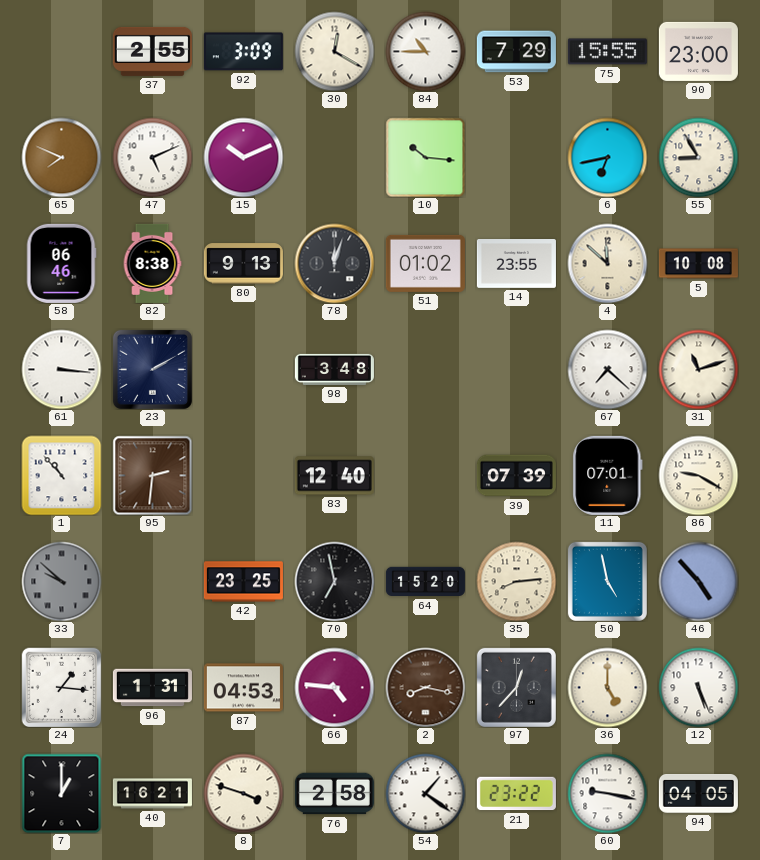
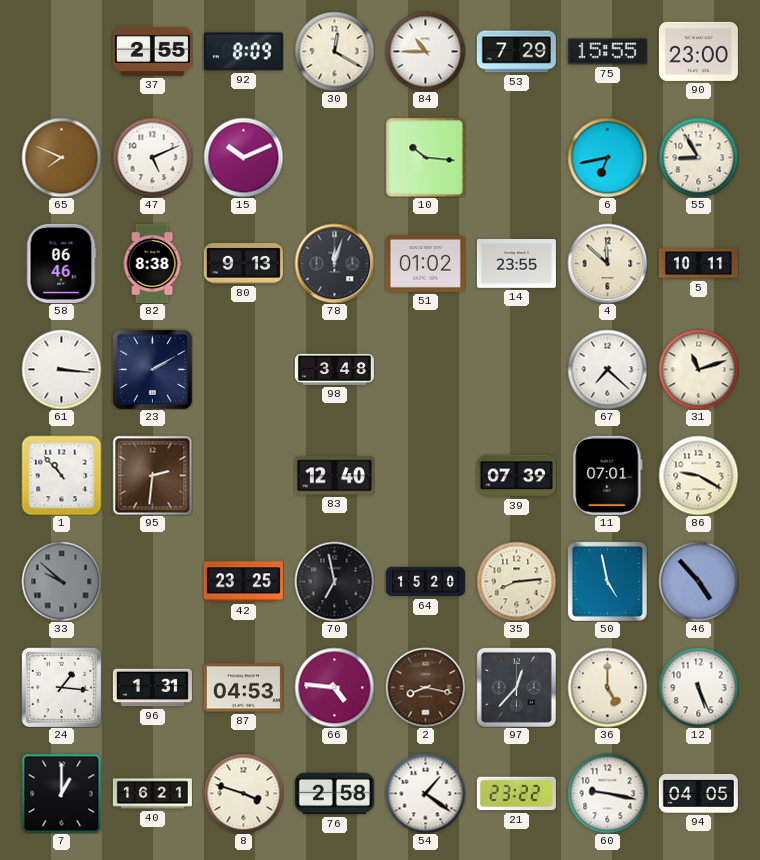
92: 3:09 -> 8:09
5: 10:08 -> 10:11
